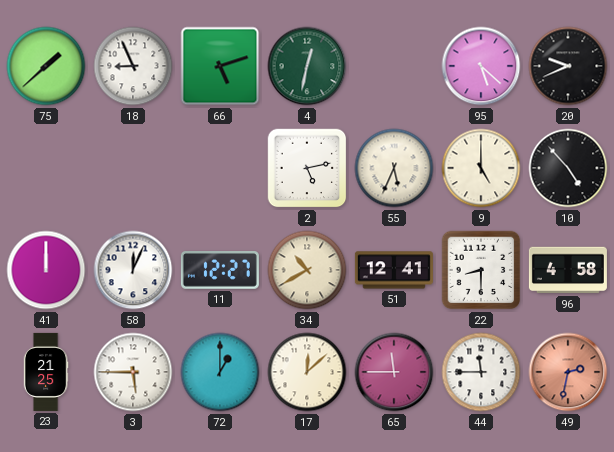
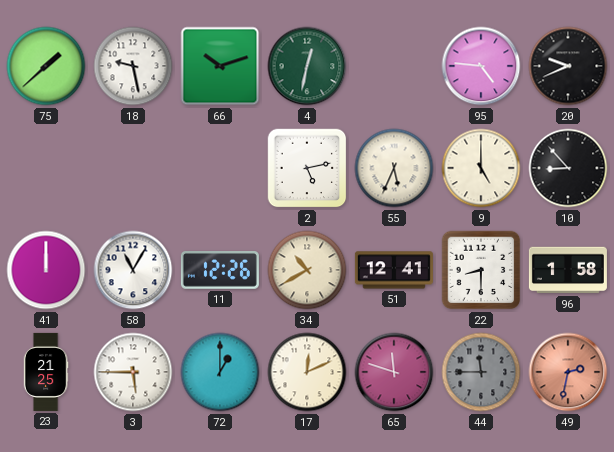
18: 8:56 -> 9:28
66: 5:12 -> 10:12
95: 5:22 -> 4:46
10: 4:53 -> 8:53
58: 12:04 -> 11:05
11: 12:27 -> 12:26
96: 4:58 -> 1:58
17: 12:08 -> 12:11
65: 11:45 -> 11:48
44 dial: white -> grey
